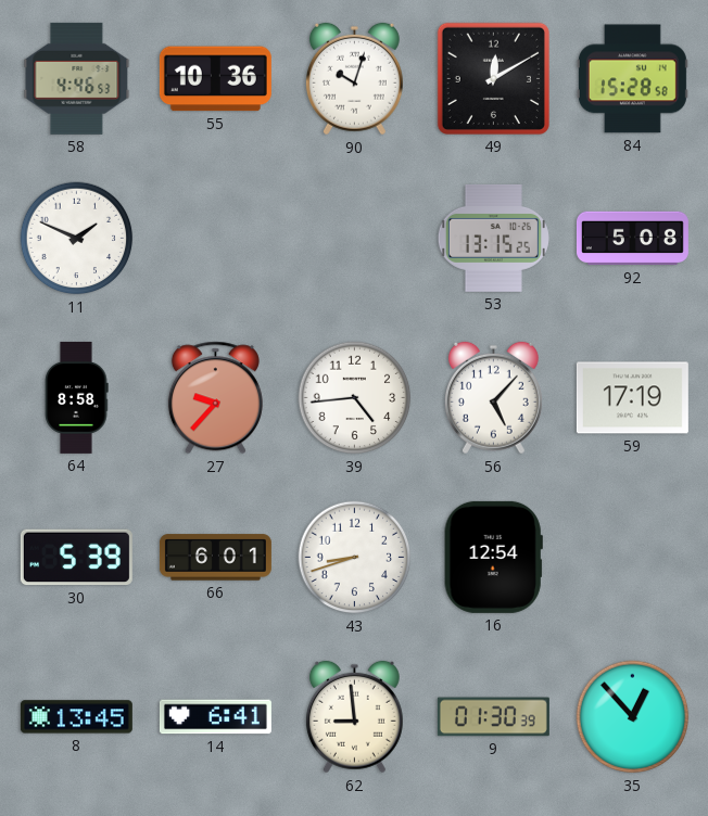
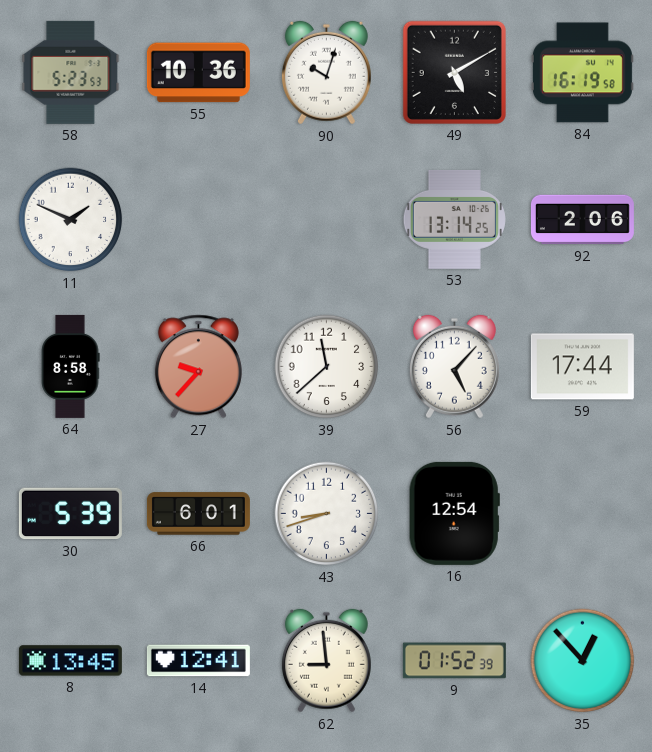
58: 4:46 -> 5:23
49: 12:10 -> 5:10
84: 15:28 -> 16:19
53: 13:15 -> 13:14
92: 5:08 -> 2:06
39: 4:44 -> 11:38
59: 17:19 -> 17:44
14: 6:41 -> 12:41
9: 01:30 -> 01:52
